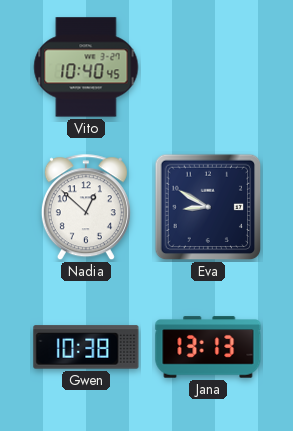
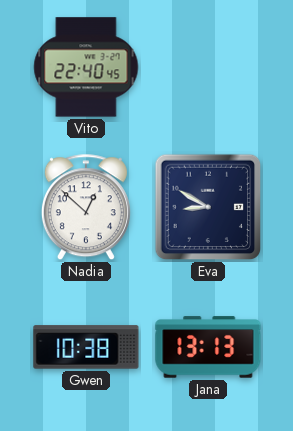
Vito: 10:40 -> 22:40
